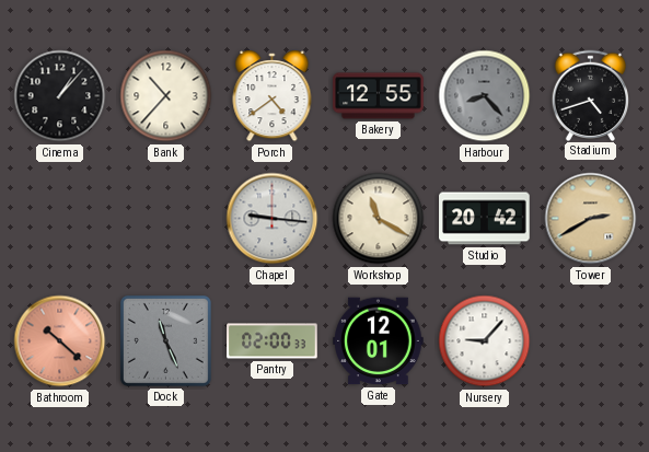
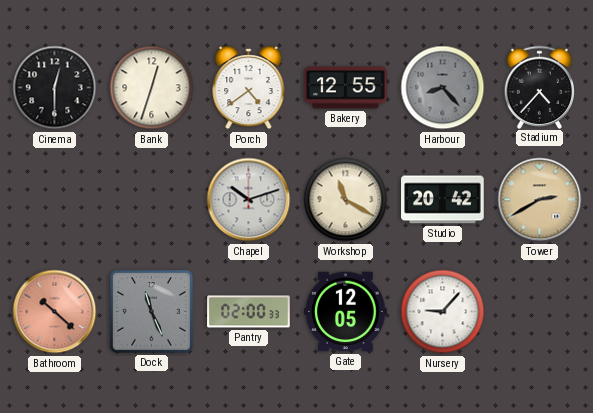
Cinema: 1:07 -> 12:30
Bank: 10:37 -> 12:33
Stadium: 4:42 -> 4:37
Chapel: 9:16 -> 10:12
Gate: 12:01 -> 12:05
